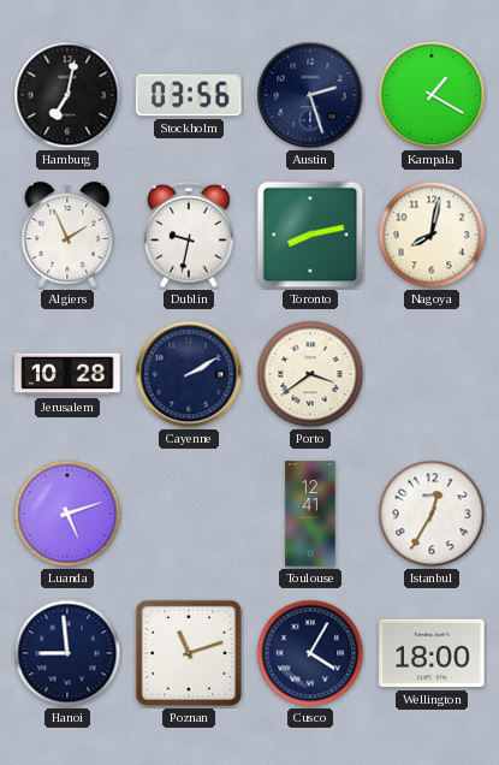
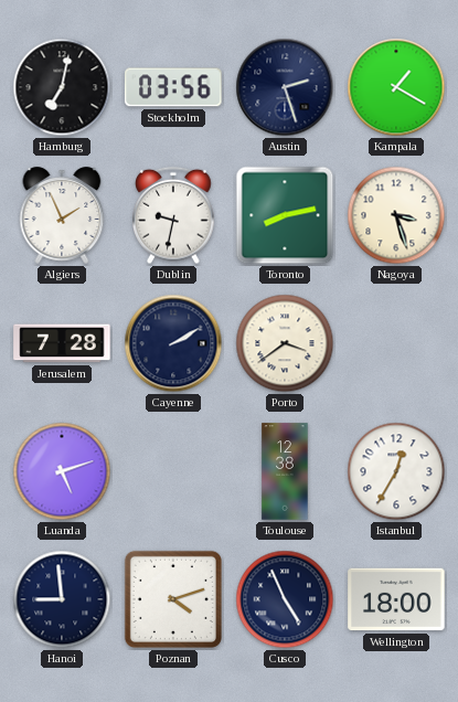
Nagoya: 8:02 -> 3:27
Jerusalem: 10:28 -> 7:28
Toulouse: 12:41 -> 12:38
Poznan: 11:12 -> 4:12
Cusco: 4:05 -> 4:56
